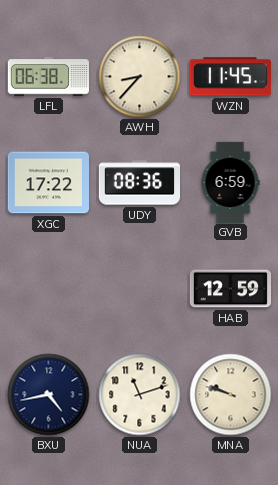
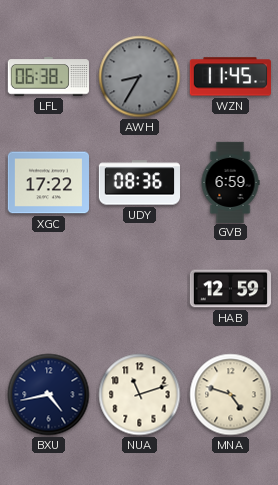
AWH: 8:37 -> 8:35
AWH dial: cream -> grey
MNA: 9:48 -> 4:48
